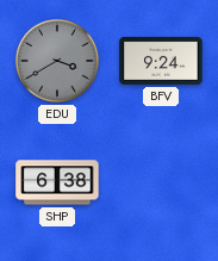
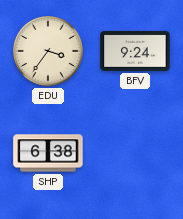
EDU: 3:40 -> 3:36
EDU dial: grey -> cream
